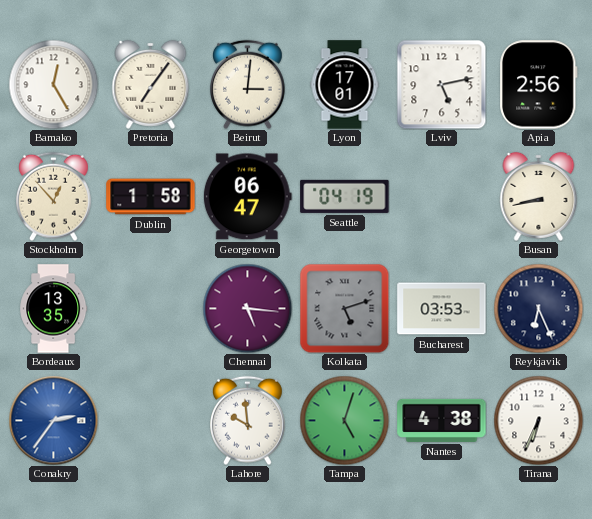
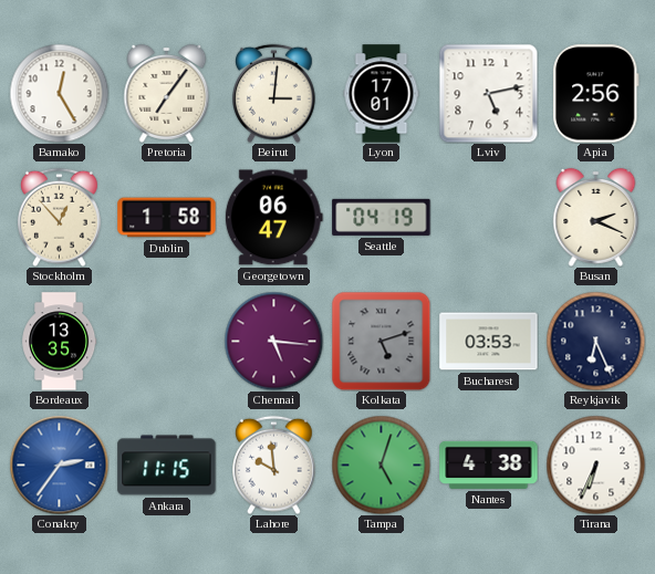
Busan: 8:43 -> 2:19
Ankara: none -> 11:15
